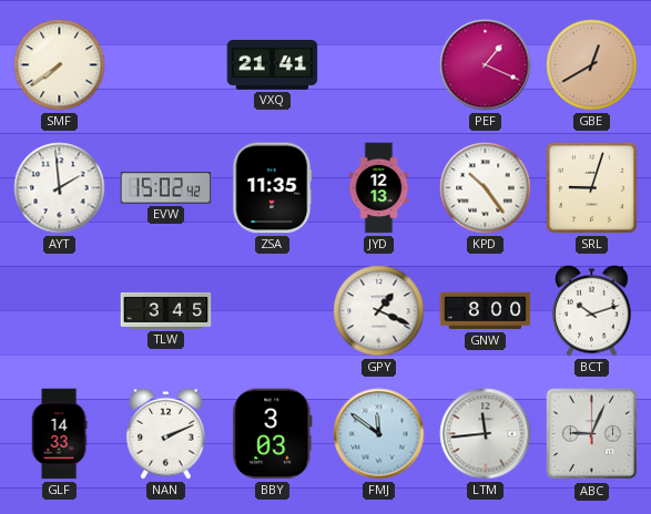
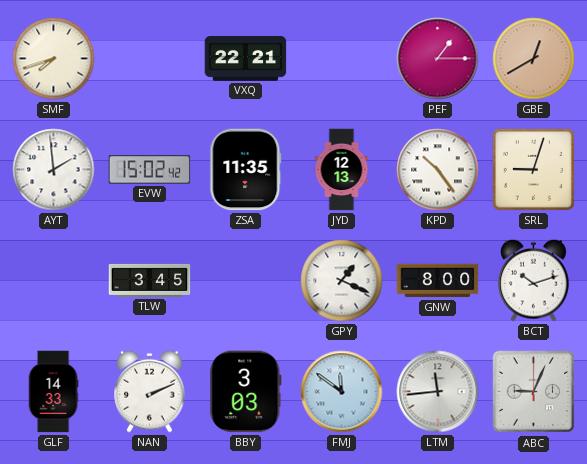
SMF: 7:39 -> 7:42
VXQ: 21:41 -> 22:21
PEF: 1:19 -> 1:15
